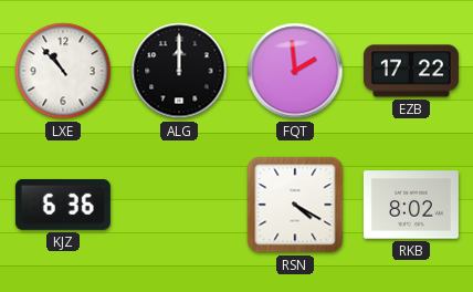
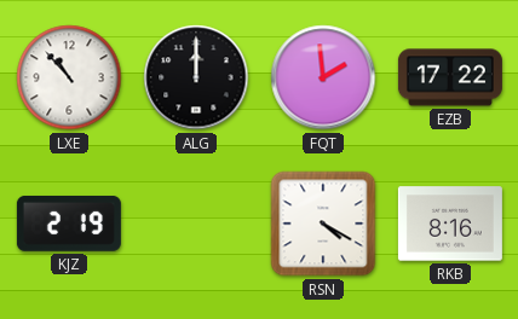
KJZ: 6:36 -> 2:19
RKB: 8:02 -> 8:16
